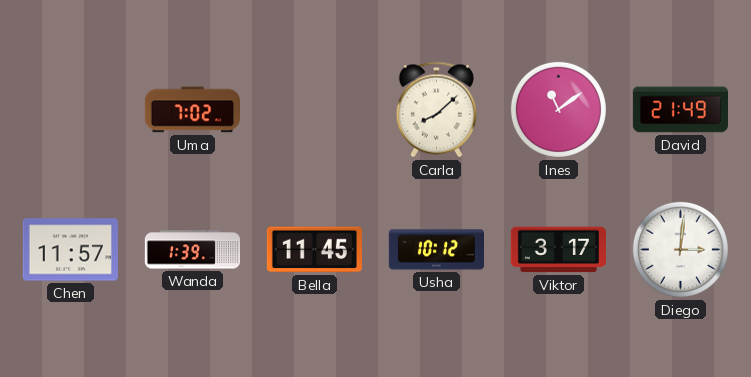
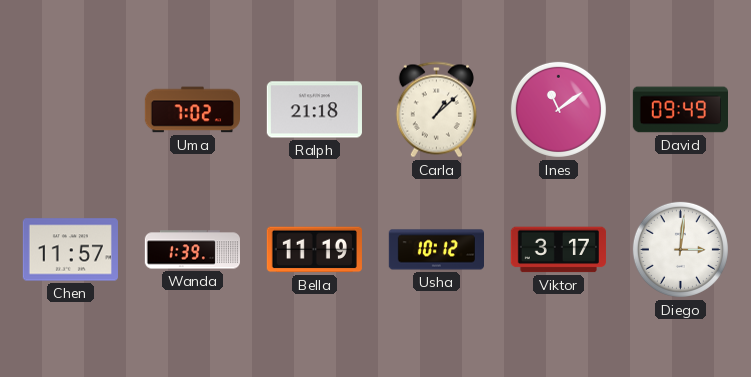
Ralph: none -> 21:18
Carla: 8:08 -> 1:08
David: 21:49 -> 09:49
Bella: 11:45 -> 11:19
